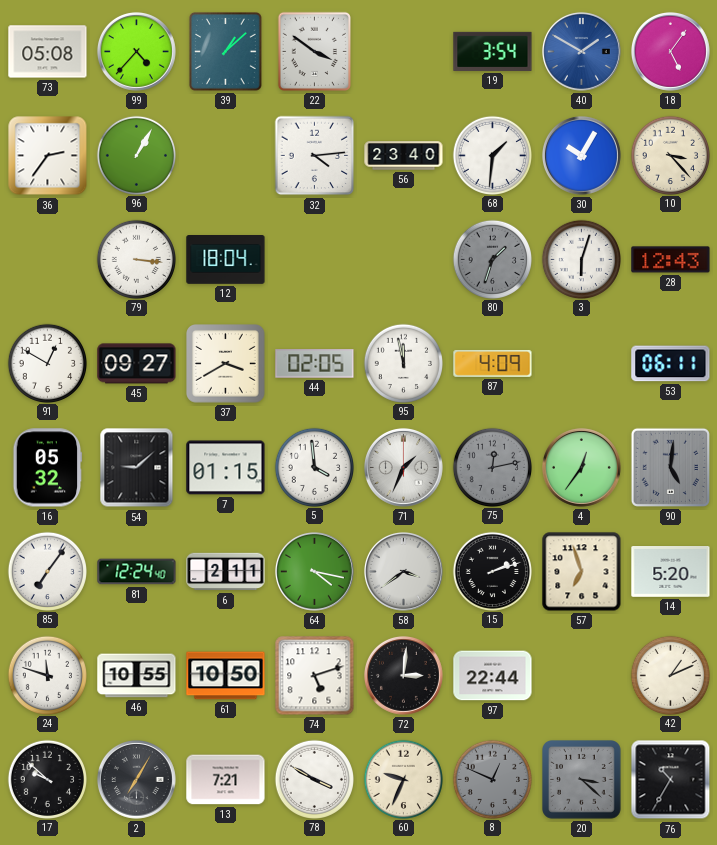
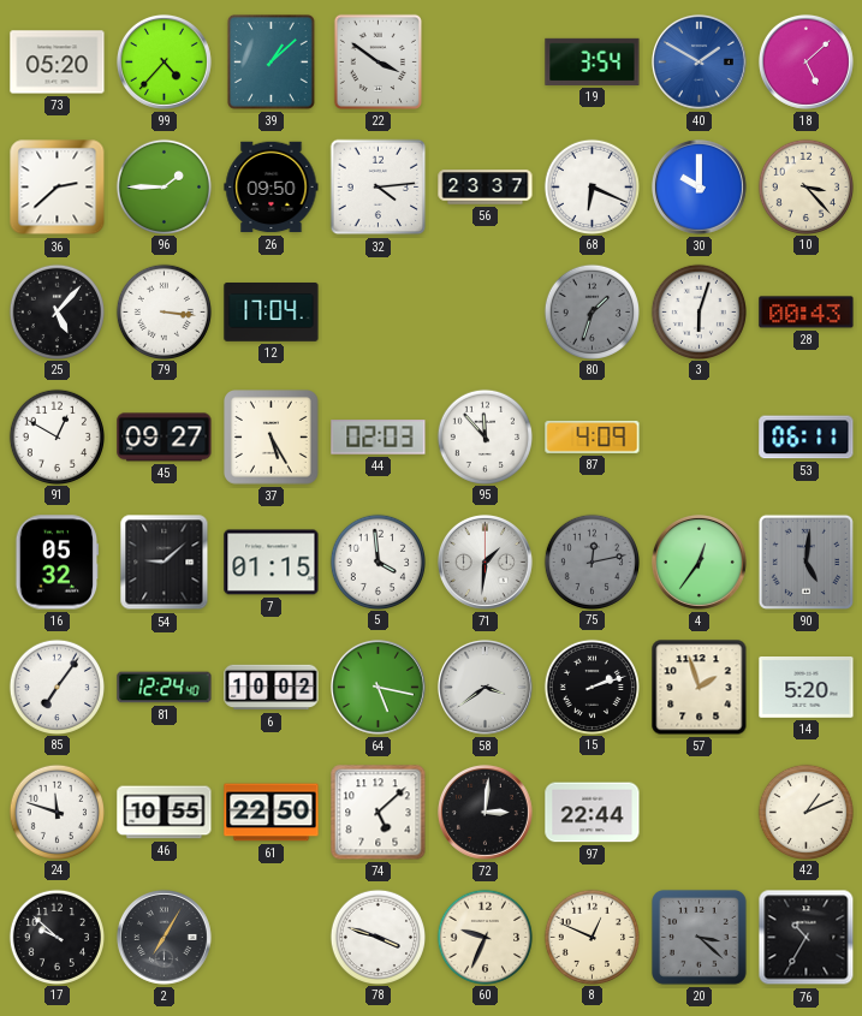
73: 05:08 -> 05:20
18: 5:06 -> 5:08
36: 2:36 -> 2:38
96: 1:05 -> 1:45
26: none -> 09:50
56: 23:40 -> 23:37
68: 1:31 -> 6:19
30: 10:05 -> 10:00
25: none -> 5:07
12: 18:04 -> 17:04
28: 12:43 -> 00:43
37: 3:40 -> 5:25
44: 02:05 -> 02:03
95: 11:58 -> 11:53
71: 1:34 -> 1:31
6: 2:11 -> 10:02
64: 4:17 -> 5:17
57: 6:57 -> 1:57
61: 10:50 -> 22:50
74: 5:12 -> 5:08
13: 7:21 -> none
78: 3:50 -> 3:48
8 dial: grey -> cream
